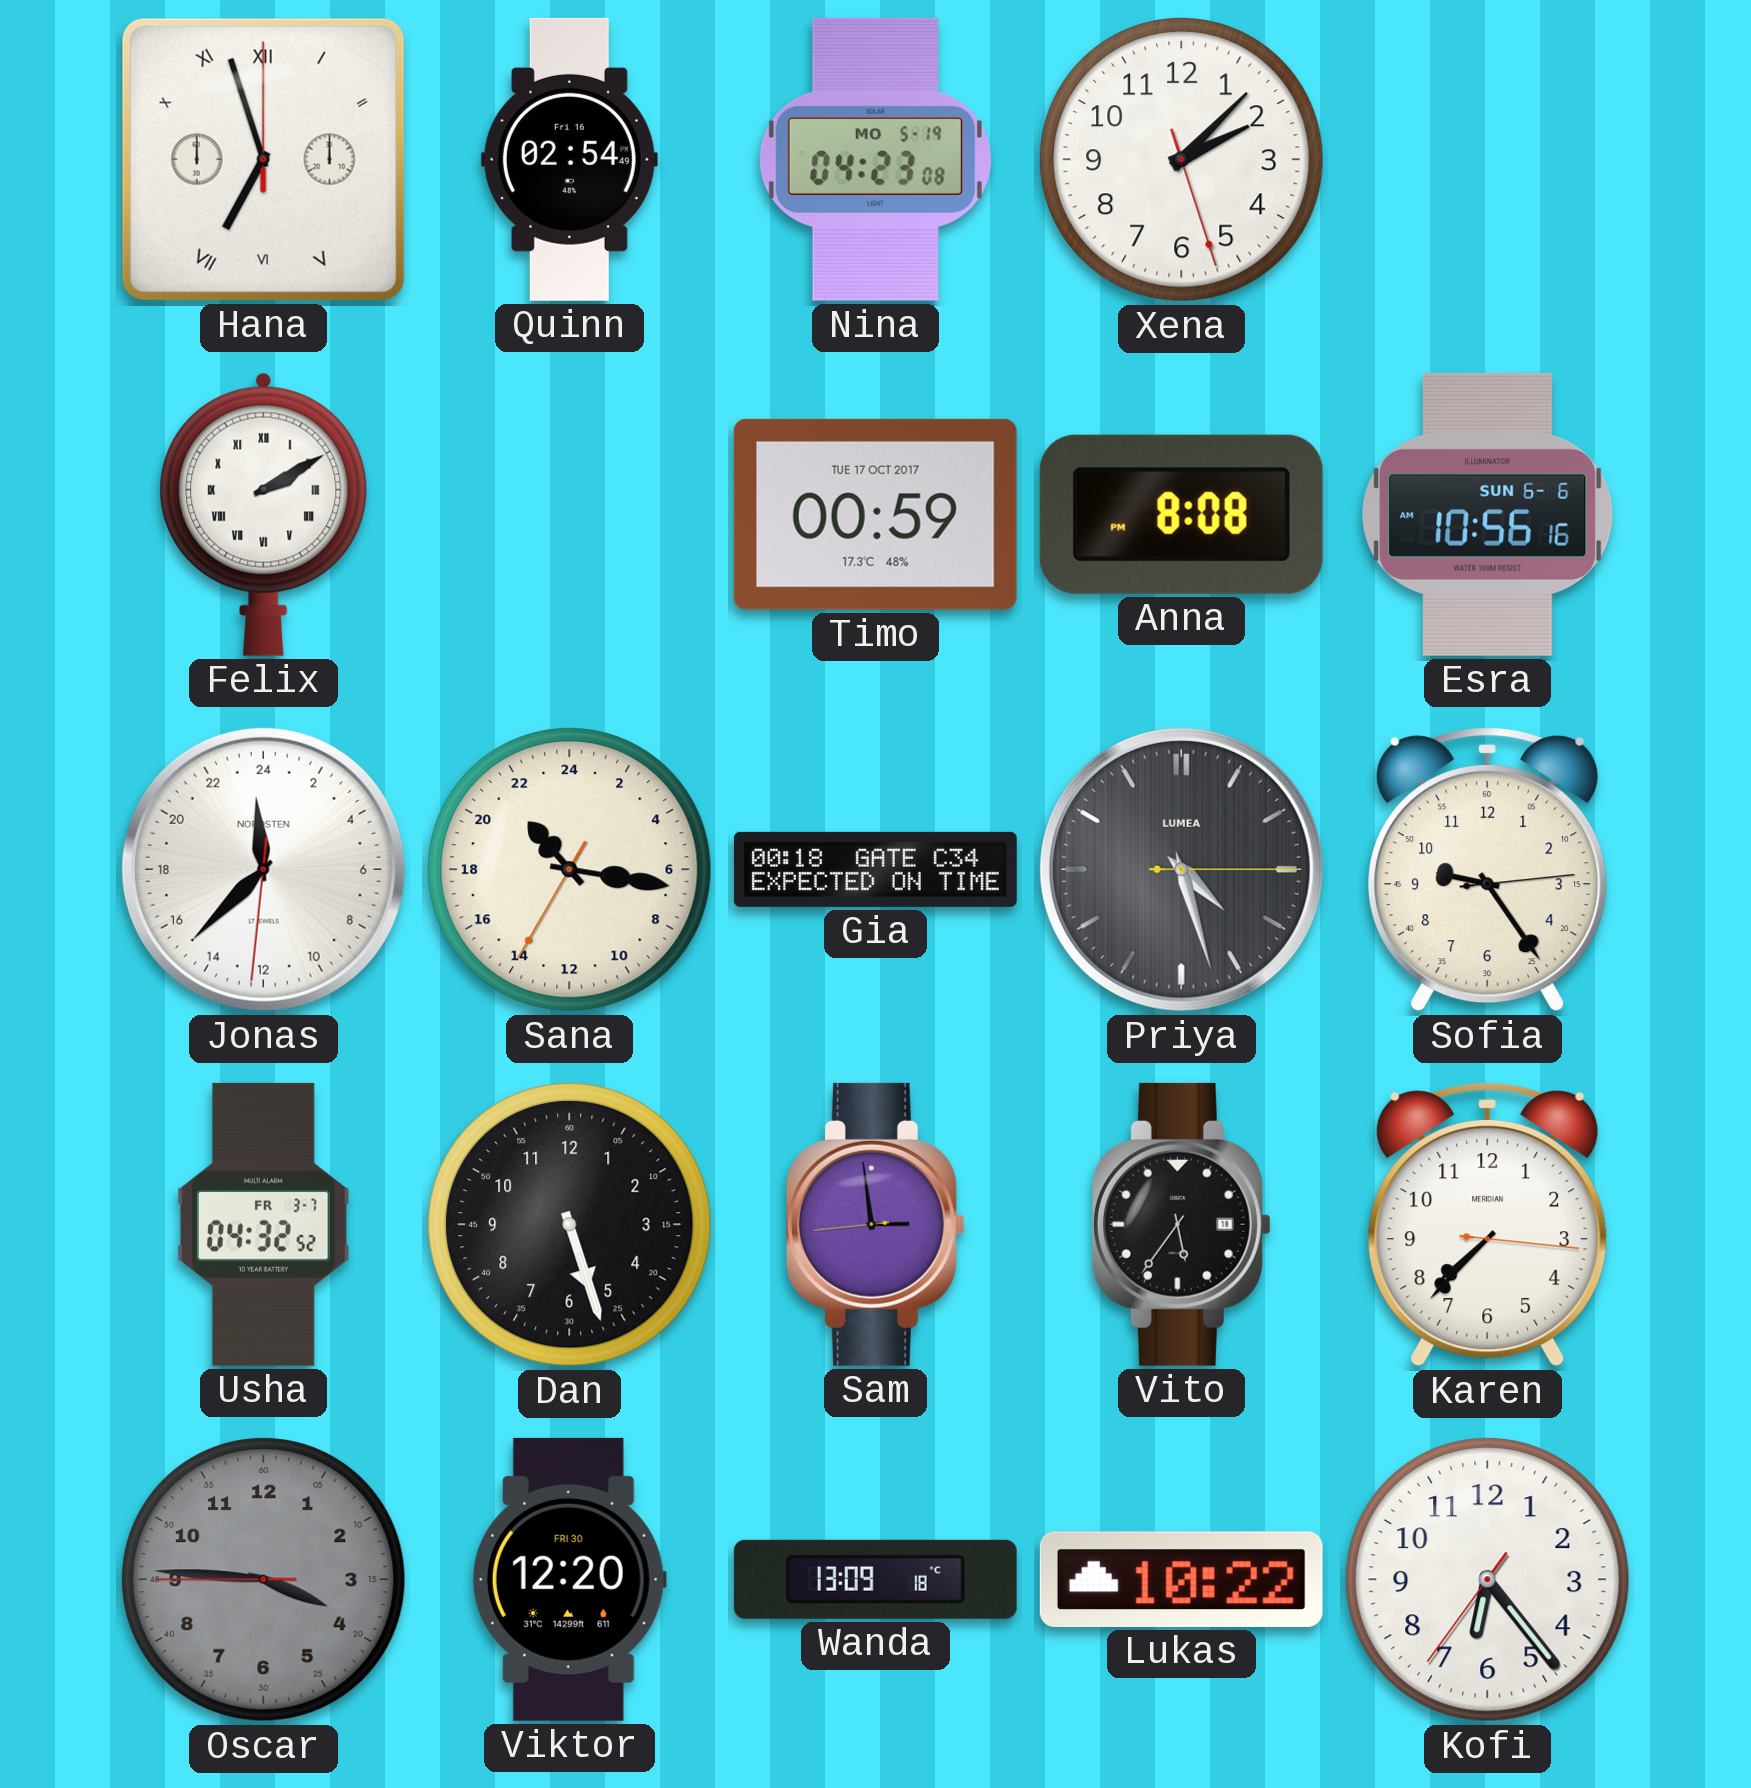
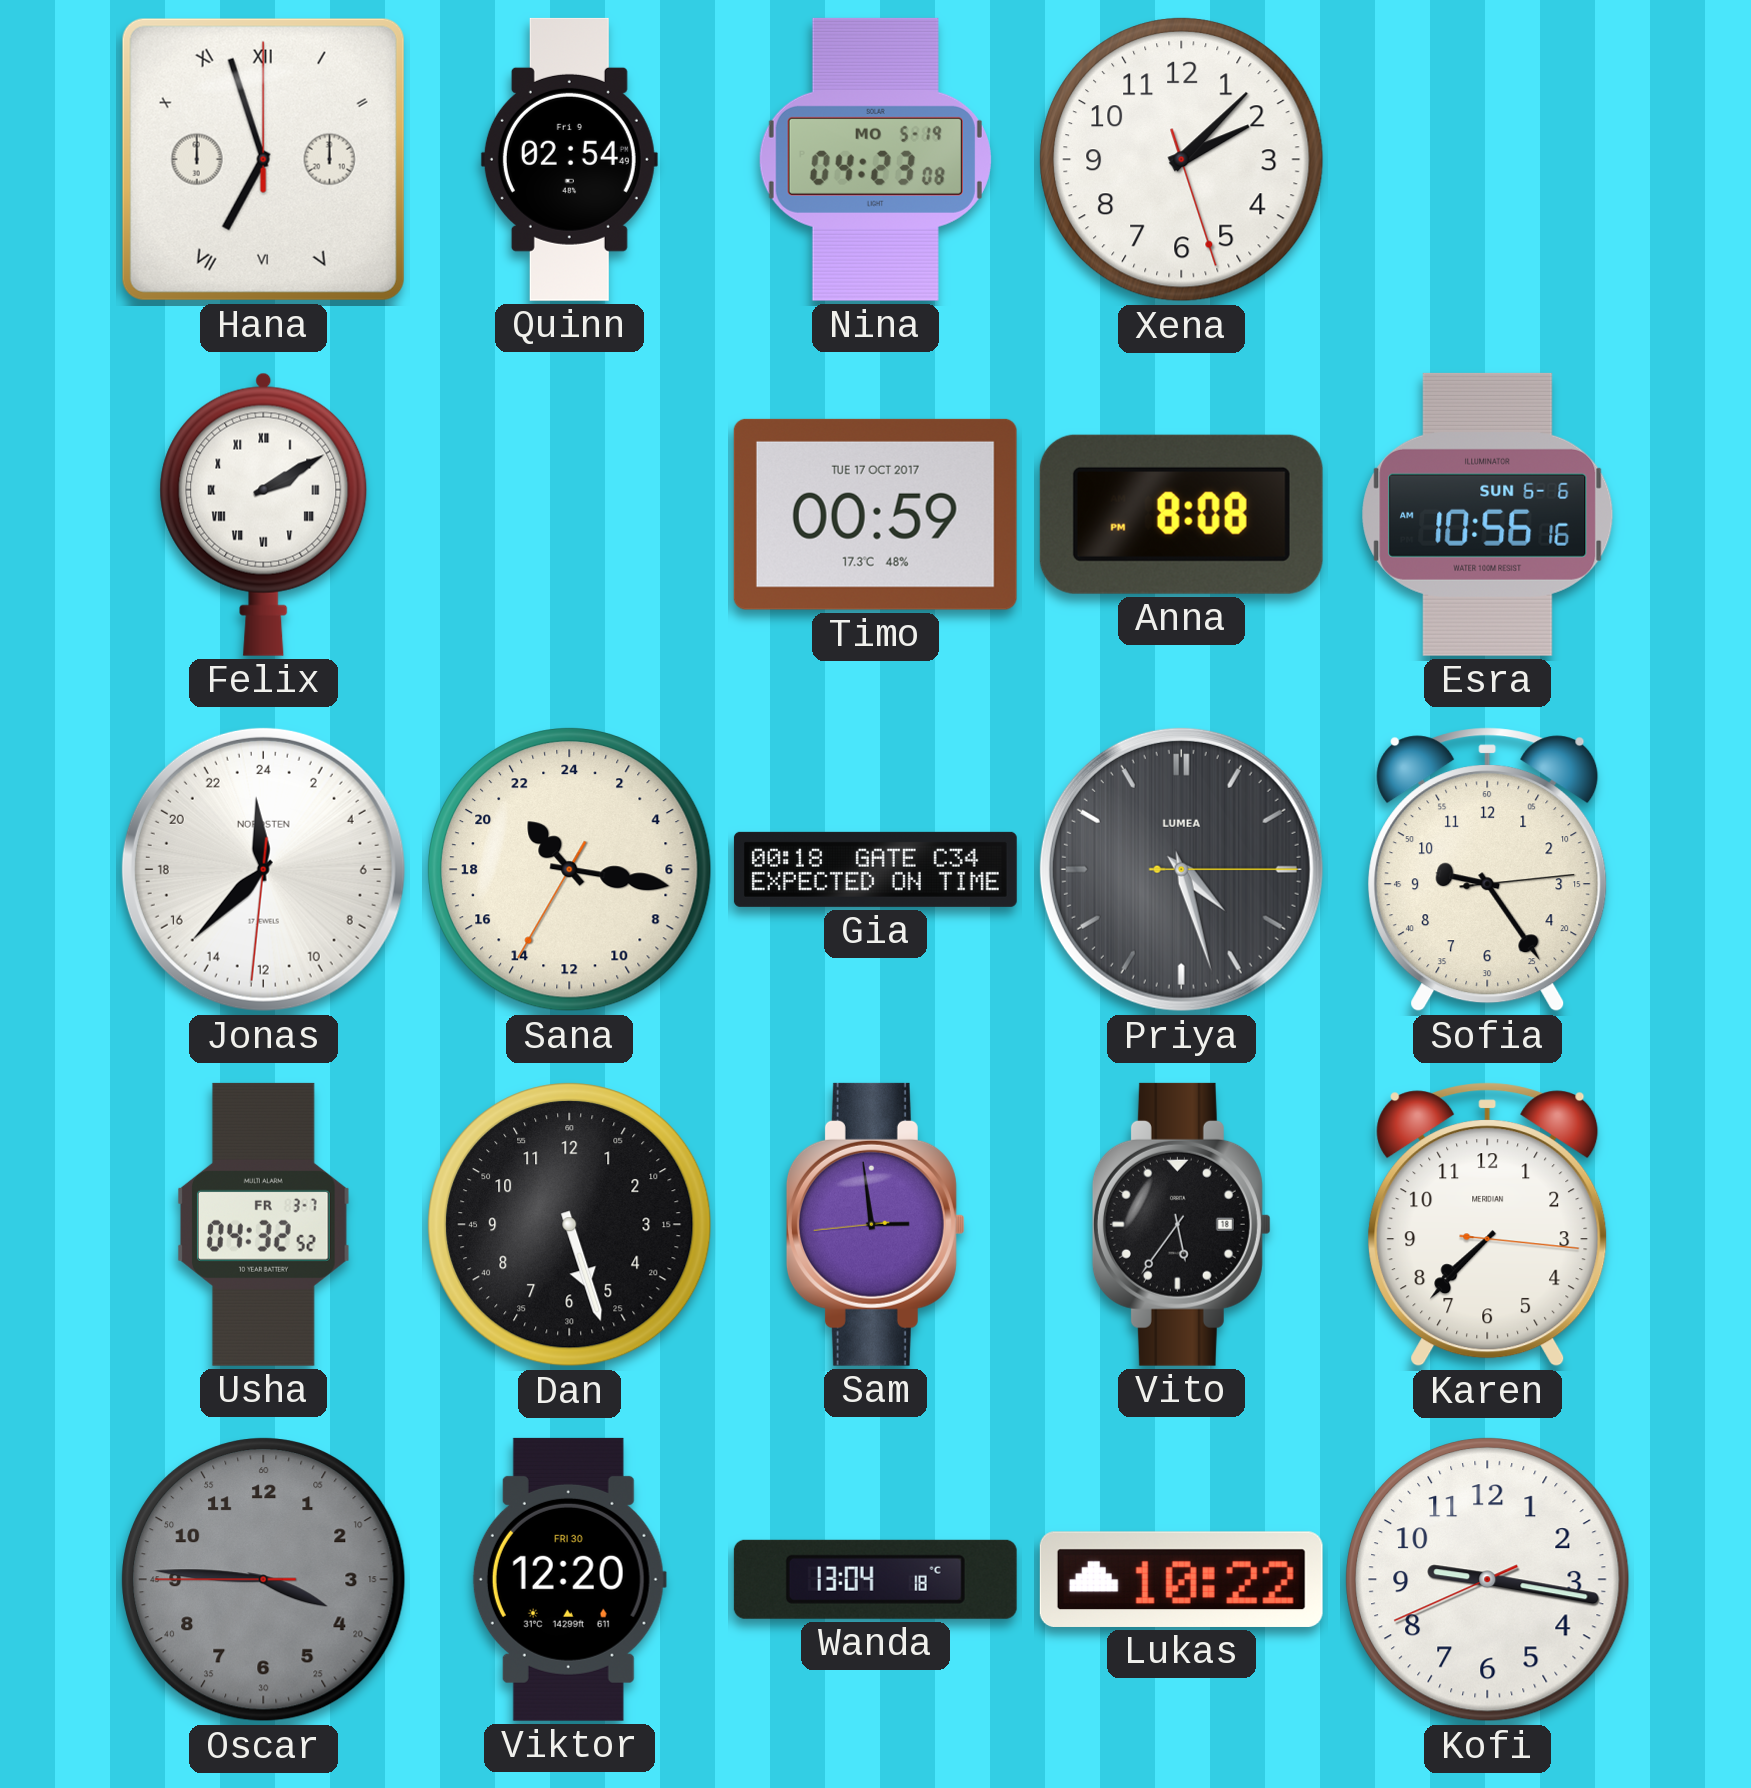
Quinn date: Fri 16 -> Fri 9
Wanda: 13:09 -> 13:04
Kofi: 6:23 -> 9:16
